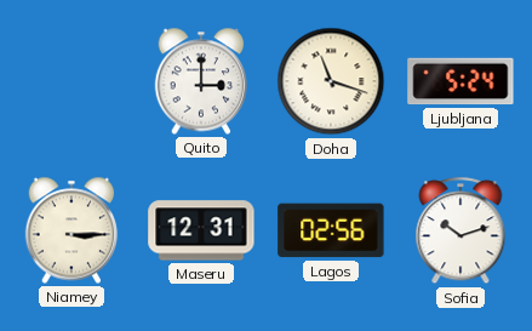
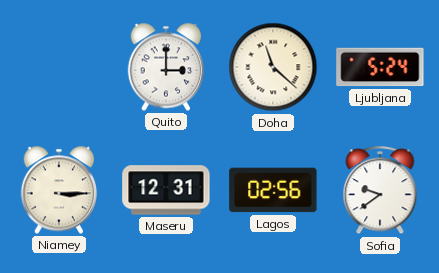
Doha: 11:18 -> 11:22
Sofia: 10:12 -> 9:39
